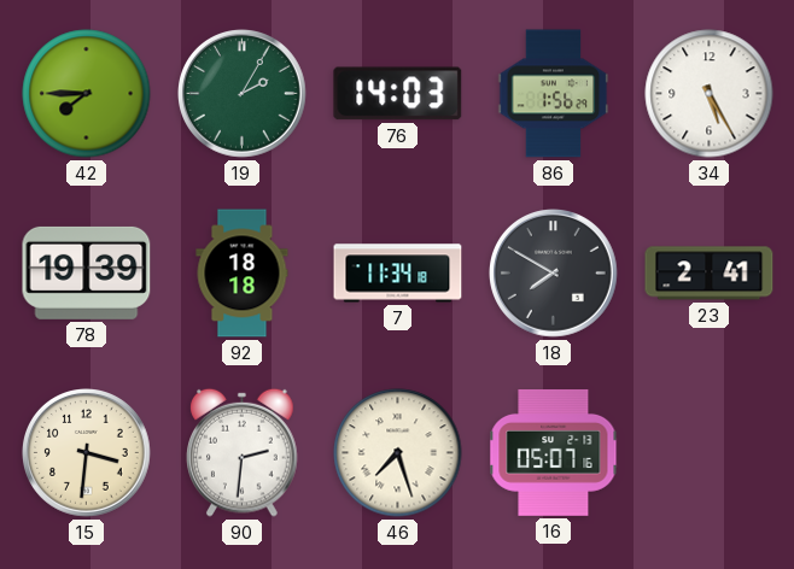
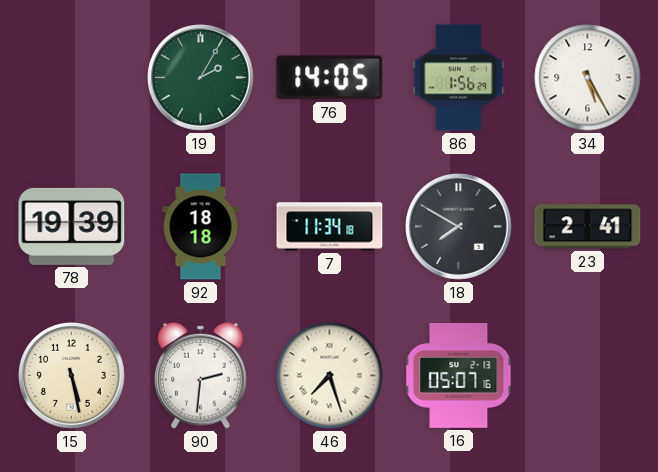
42: 7:45 -> none
76: 14:03 -> 14:05
15: 3:31 -> 5:28
